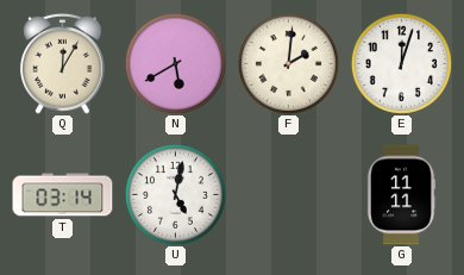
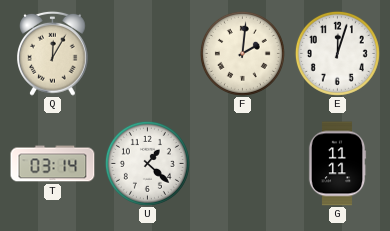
N: 5:40 -> none
U: 5:02 -> 1:22
